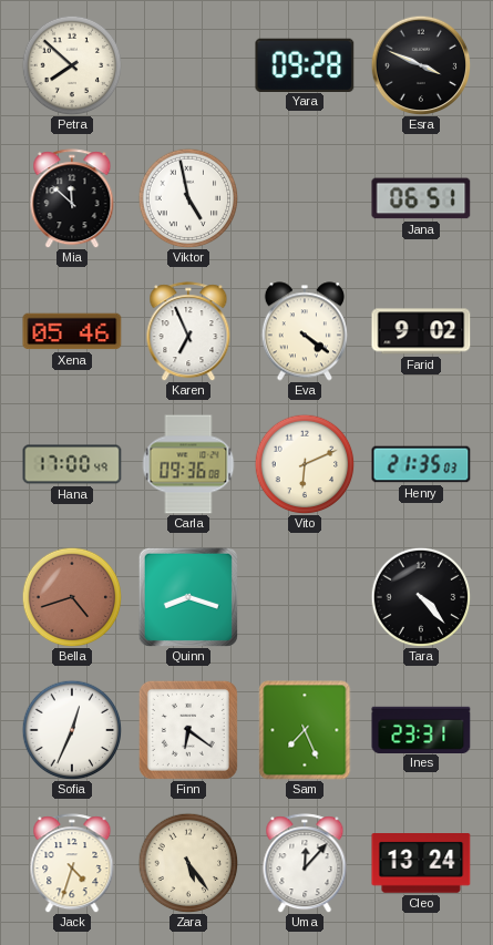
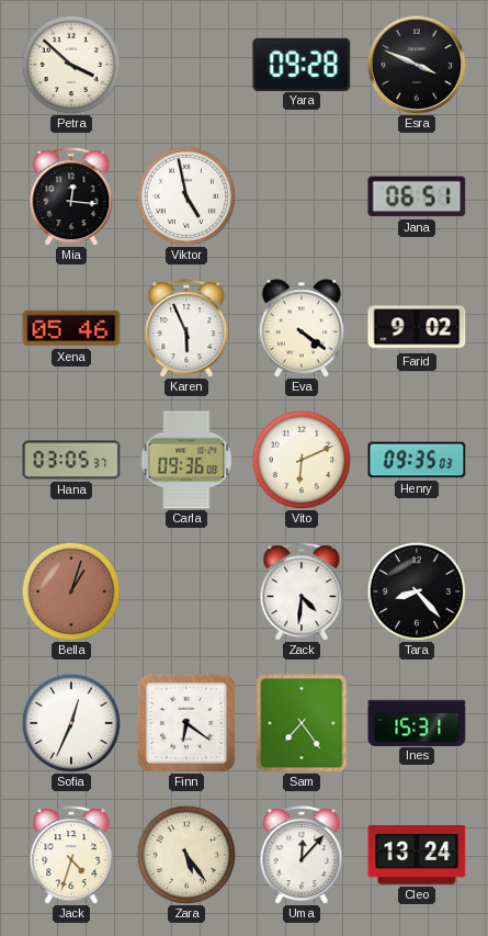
Petra: 7:52 -> 3:52
Mia: 11:52 -> 12:16
Karen: 6:56 -> 5:56
Hana: 17:00 -> 03:05
Henry: 21:35 -> 09:35
Bella: 4:42 -> 1:03
Quinn: 8:18 -> none
Zack: none -> 4:31
Tara: 4:23 -> 8:23
Sam: 7:26 -> 7:24
Ines: 23:31 -> 15:31
